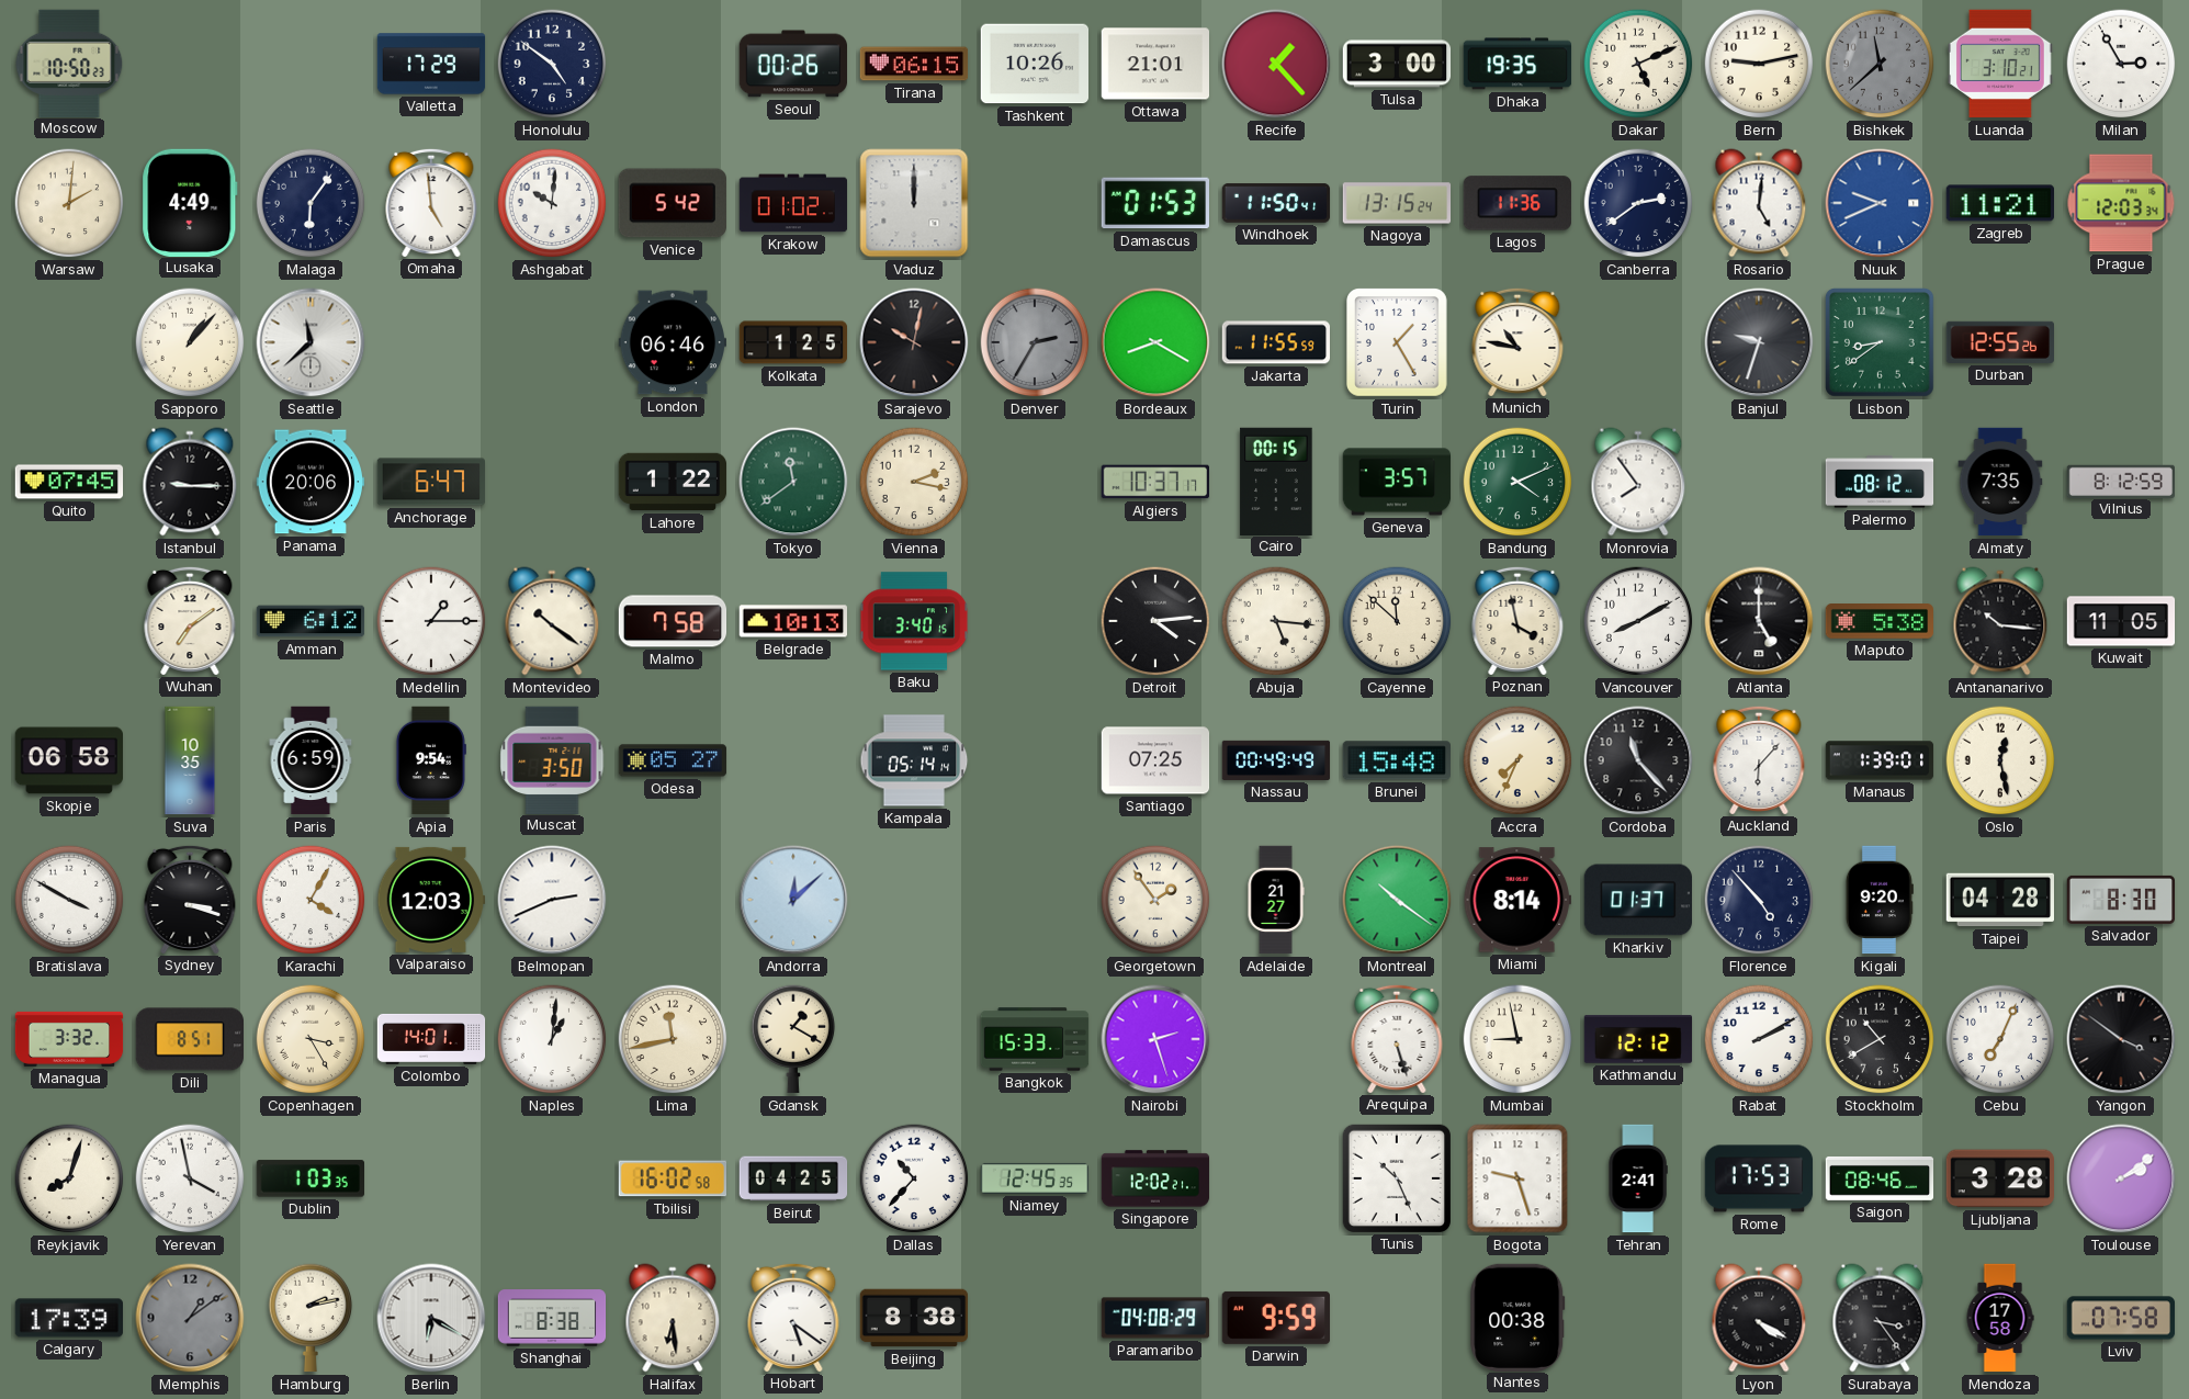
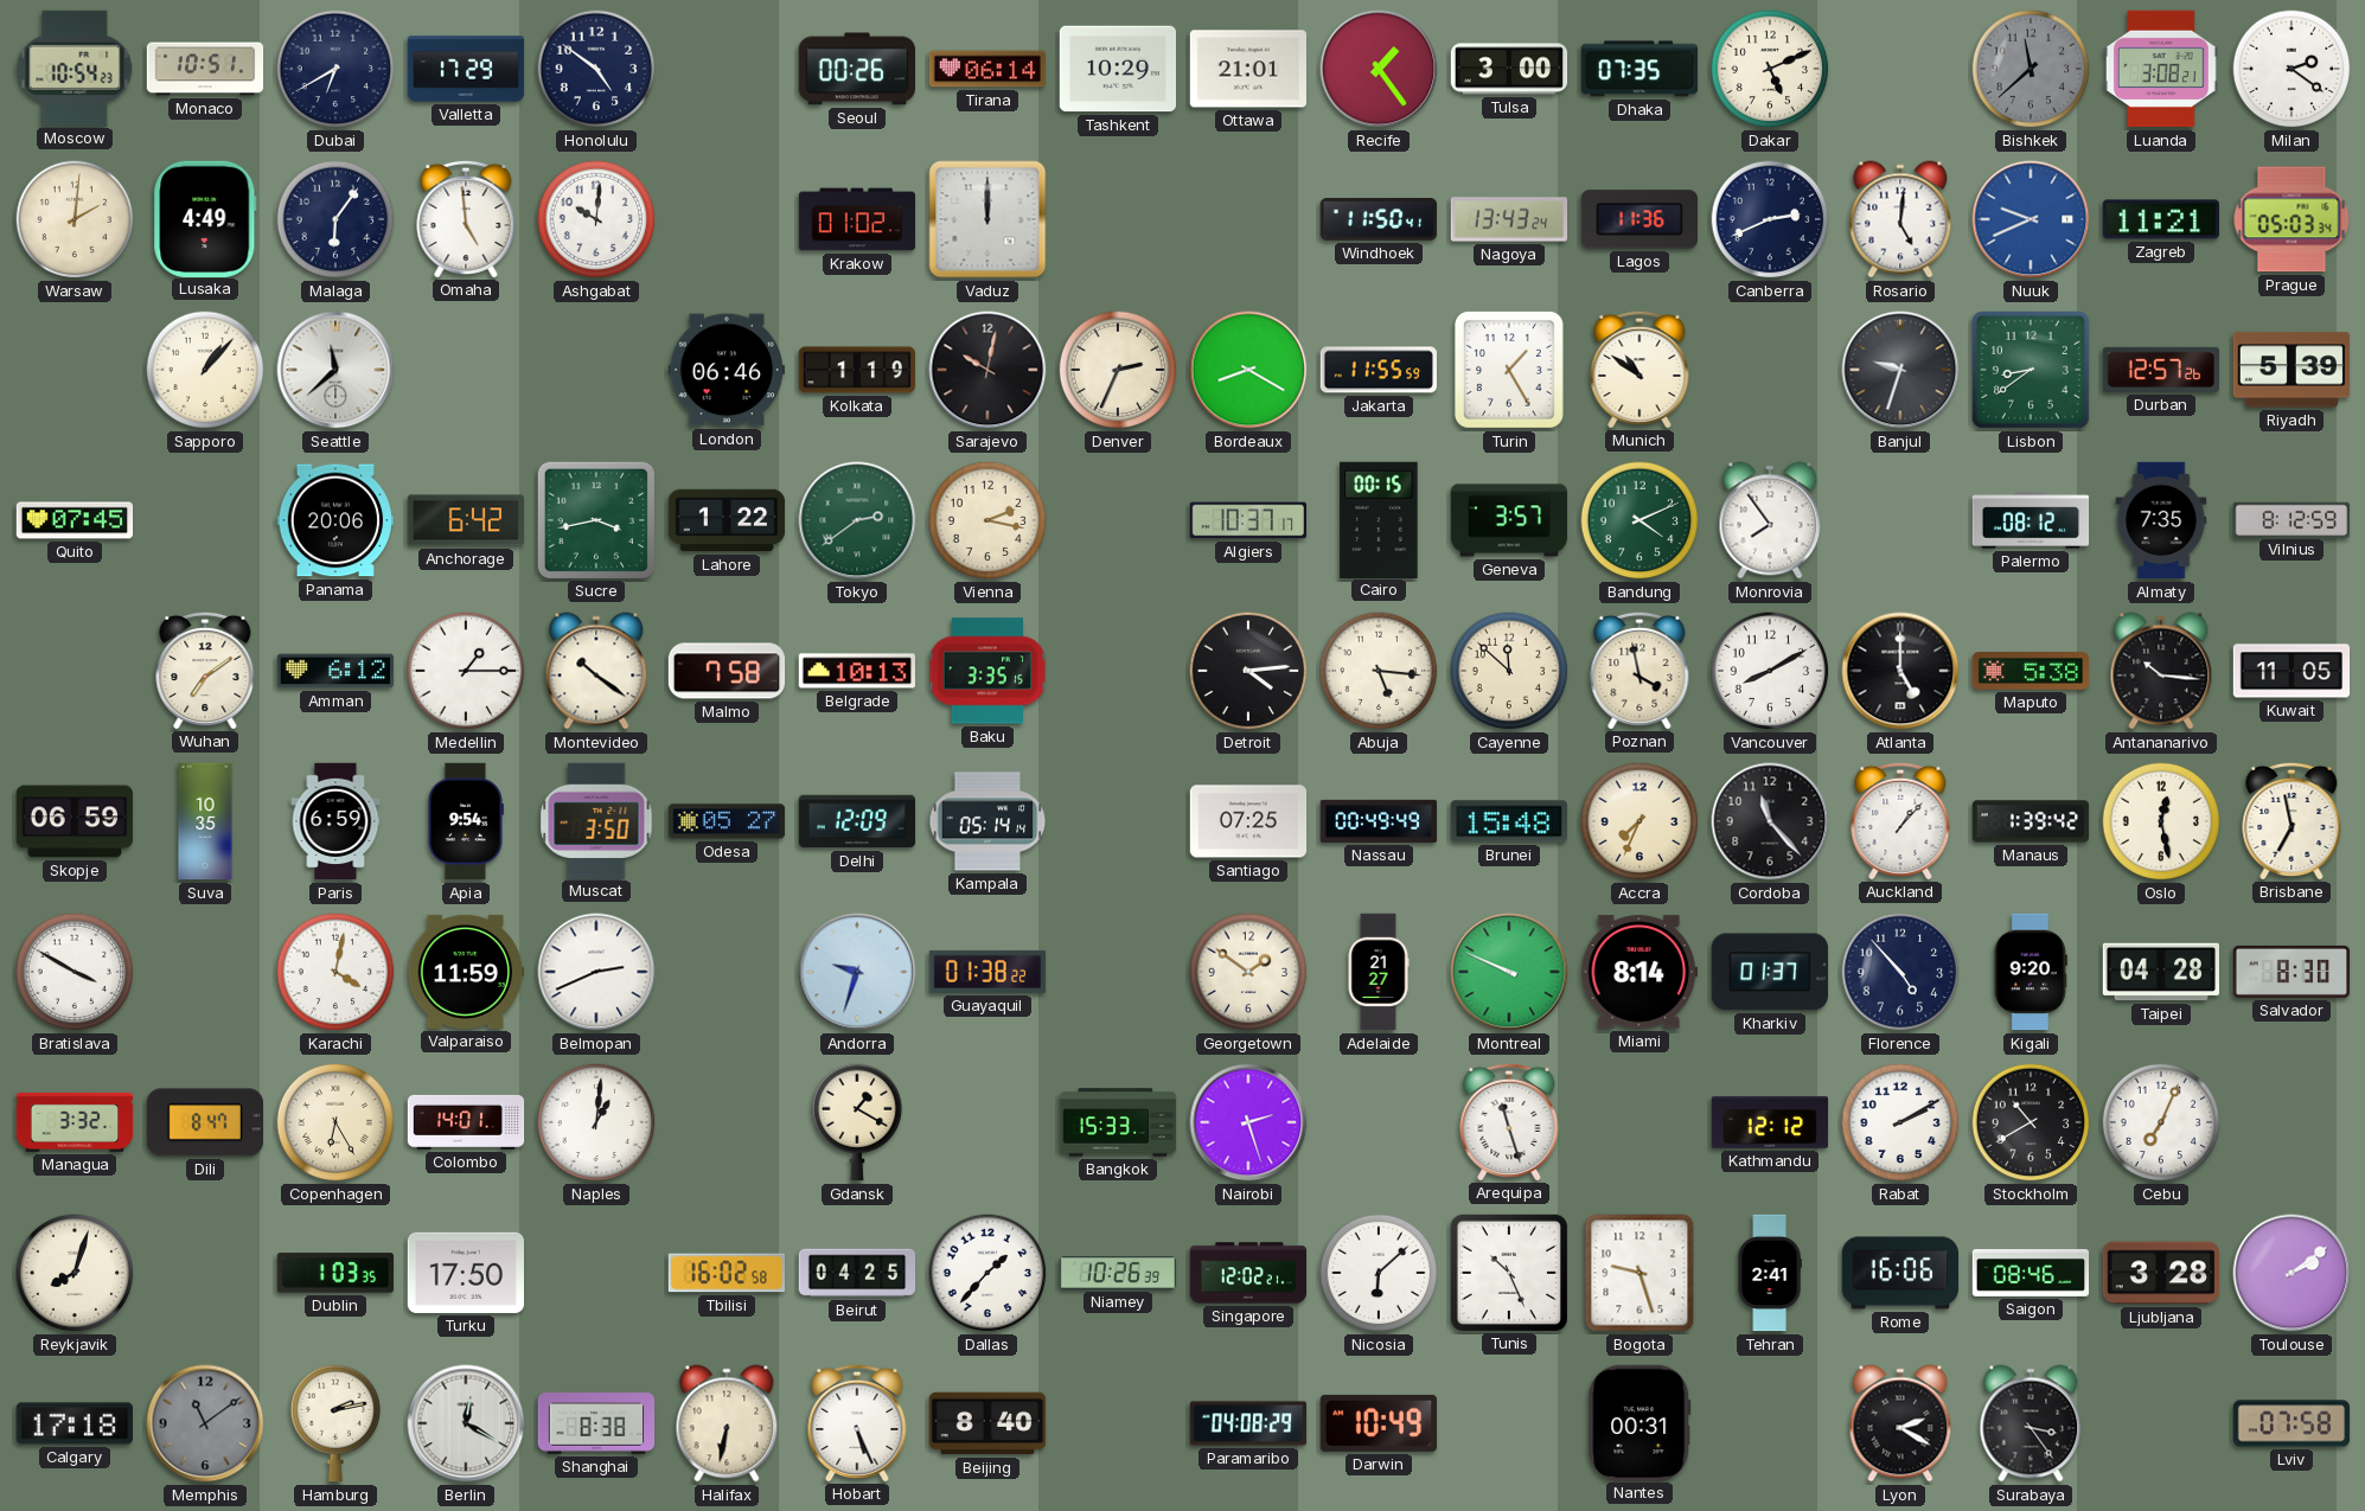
Moscow: 10:50 -> 10:54
Monaco: none -> 10:51
Dubai: none -> 6:40
Tirana: 06:15 -> 06:14
Tashkent: 10:26 -> 10:29
Recife: 1:23 -> 1:24
Dhaka: 19:35 -> 07:35
Bern: 9:13 -> none
Luanda: 3:10 -> 3:08
Milan: 2:55 -> 2:21
Venice: 5:42 -> none
Damascus: 01:53 -> none
Nagoya: 13:15 -> 13:43
Canberra: 2:39 -> 2:41
Prague: 12:03 -> 05:03
Kolkata: 1:25 -> 1:19
Denver: 2:35 -> 2:34
Denver dial: grey -> cream
Munich: 10:47 -> 10:51
Durban: 12:55 -> 12:57
Riyadh: none -> 5:39
Istanbul: 9:15 -> none
Anchorage: 6:47 -> 6:42
Sucre: none -> 3:43
Tokyo: 11:39 -> 2:39
Baku: 3:40 -> 3:35
Skopje: 06:58 -> 06:59
Delhi: none -> 12:09
Auckland: 6:07 -> 1:07
Manaus: 1:39:01 -> 1:39:42
Brisbane: none -> 6:58
Sydney: 3:18 -> none
Karachi: 4:05 -> 4:02
Valparaiso: 12:03 -> 11:59
Andorra: 12:08 -> 9:33
Guayaquil: none -> 01:38
Georgetown: 1:54 -> 1:51
Montreal: 10:21 -> 9:49
Dili: 8:51 -> 8:47
Copenhagen: 3:25 -> 6:25
Lima: 11:43 -> none
Arequipa: 5:27 -> 11:27
Mumbai: 8:58 -> none
Yangon: 3:51 -> none
Yerevan: 3:58 -> none
Turku: none -> 17:50
Dallas: 10:37 -> 1:37
Niamey: 12:45 -> 10:26
Nicosia: none -> 6:08
Rome: 17:53 -> 16:06
Calgary: 17:39 -> 17:18
Memphis: 1:09 -> 11:09
Berlin: 6:20 -> 12:20
Halifax: 6:29 -> 6:32
Hobart: 5:21 -> 5:26
Beijing: 8:38 -> 8:40
Darwin: 9:59 -> 10:49
Nantes: 00:38 -> 00:31
Lyon: 4:20 -> 2:20
Mendoza: 17:58 -> none
